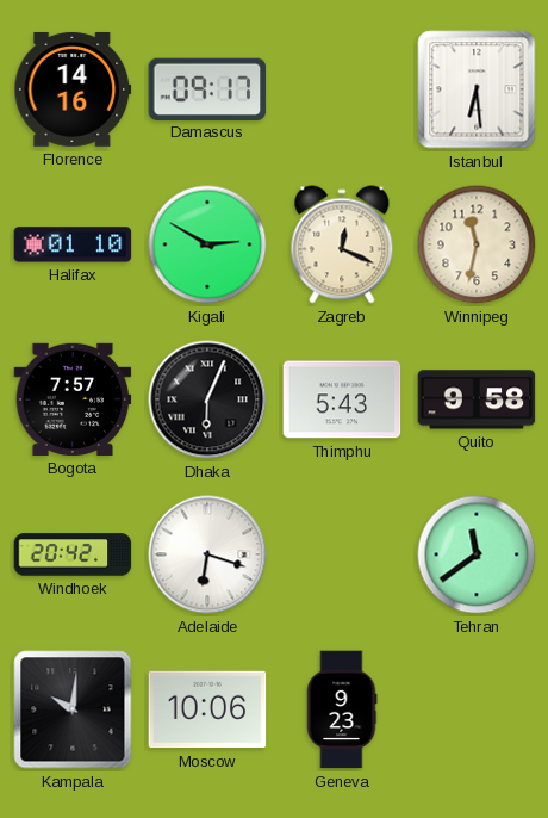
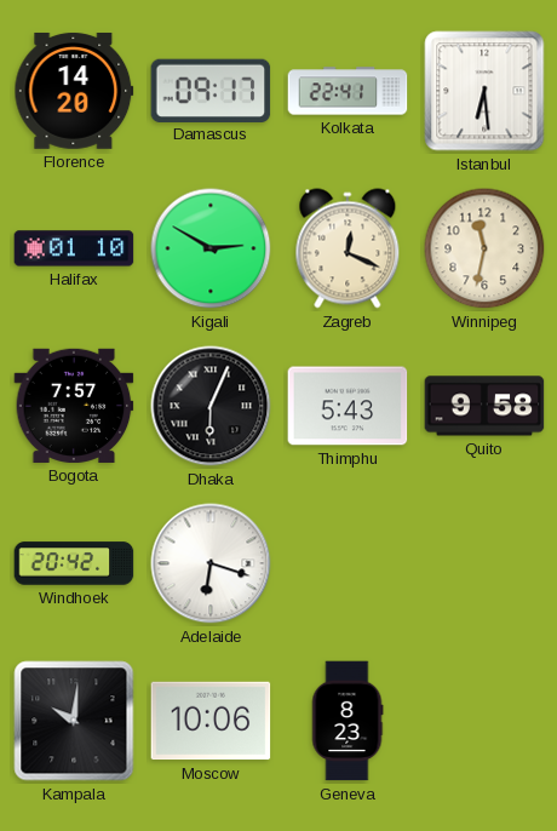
Florence: 14:16 -> 14:20
Kolkata: none -> 22:41
Tehran: 11:39 -> none
Geneva: 9:23 -> 8:23
